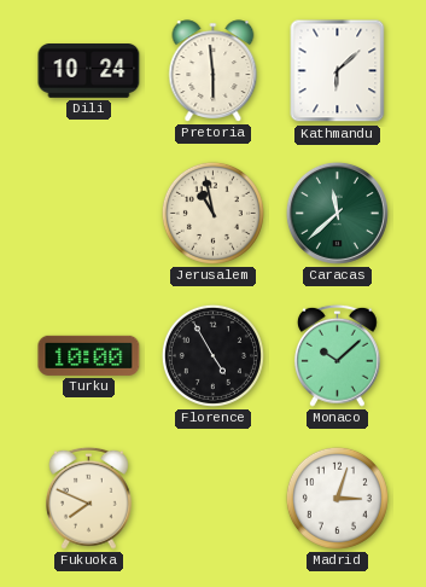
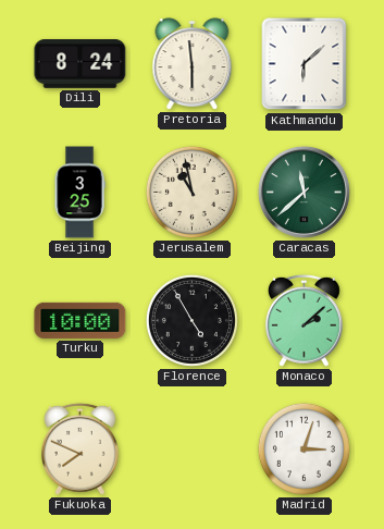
Dili: 10:24 -> 8:24
Beijing: none -> 3:25
Monaco: 10:08 -> 2:08
